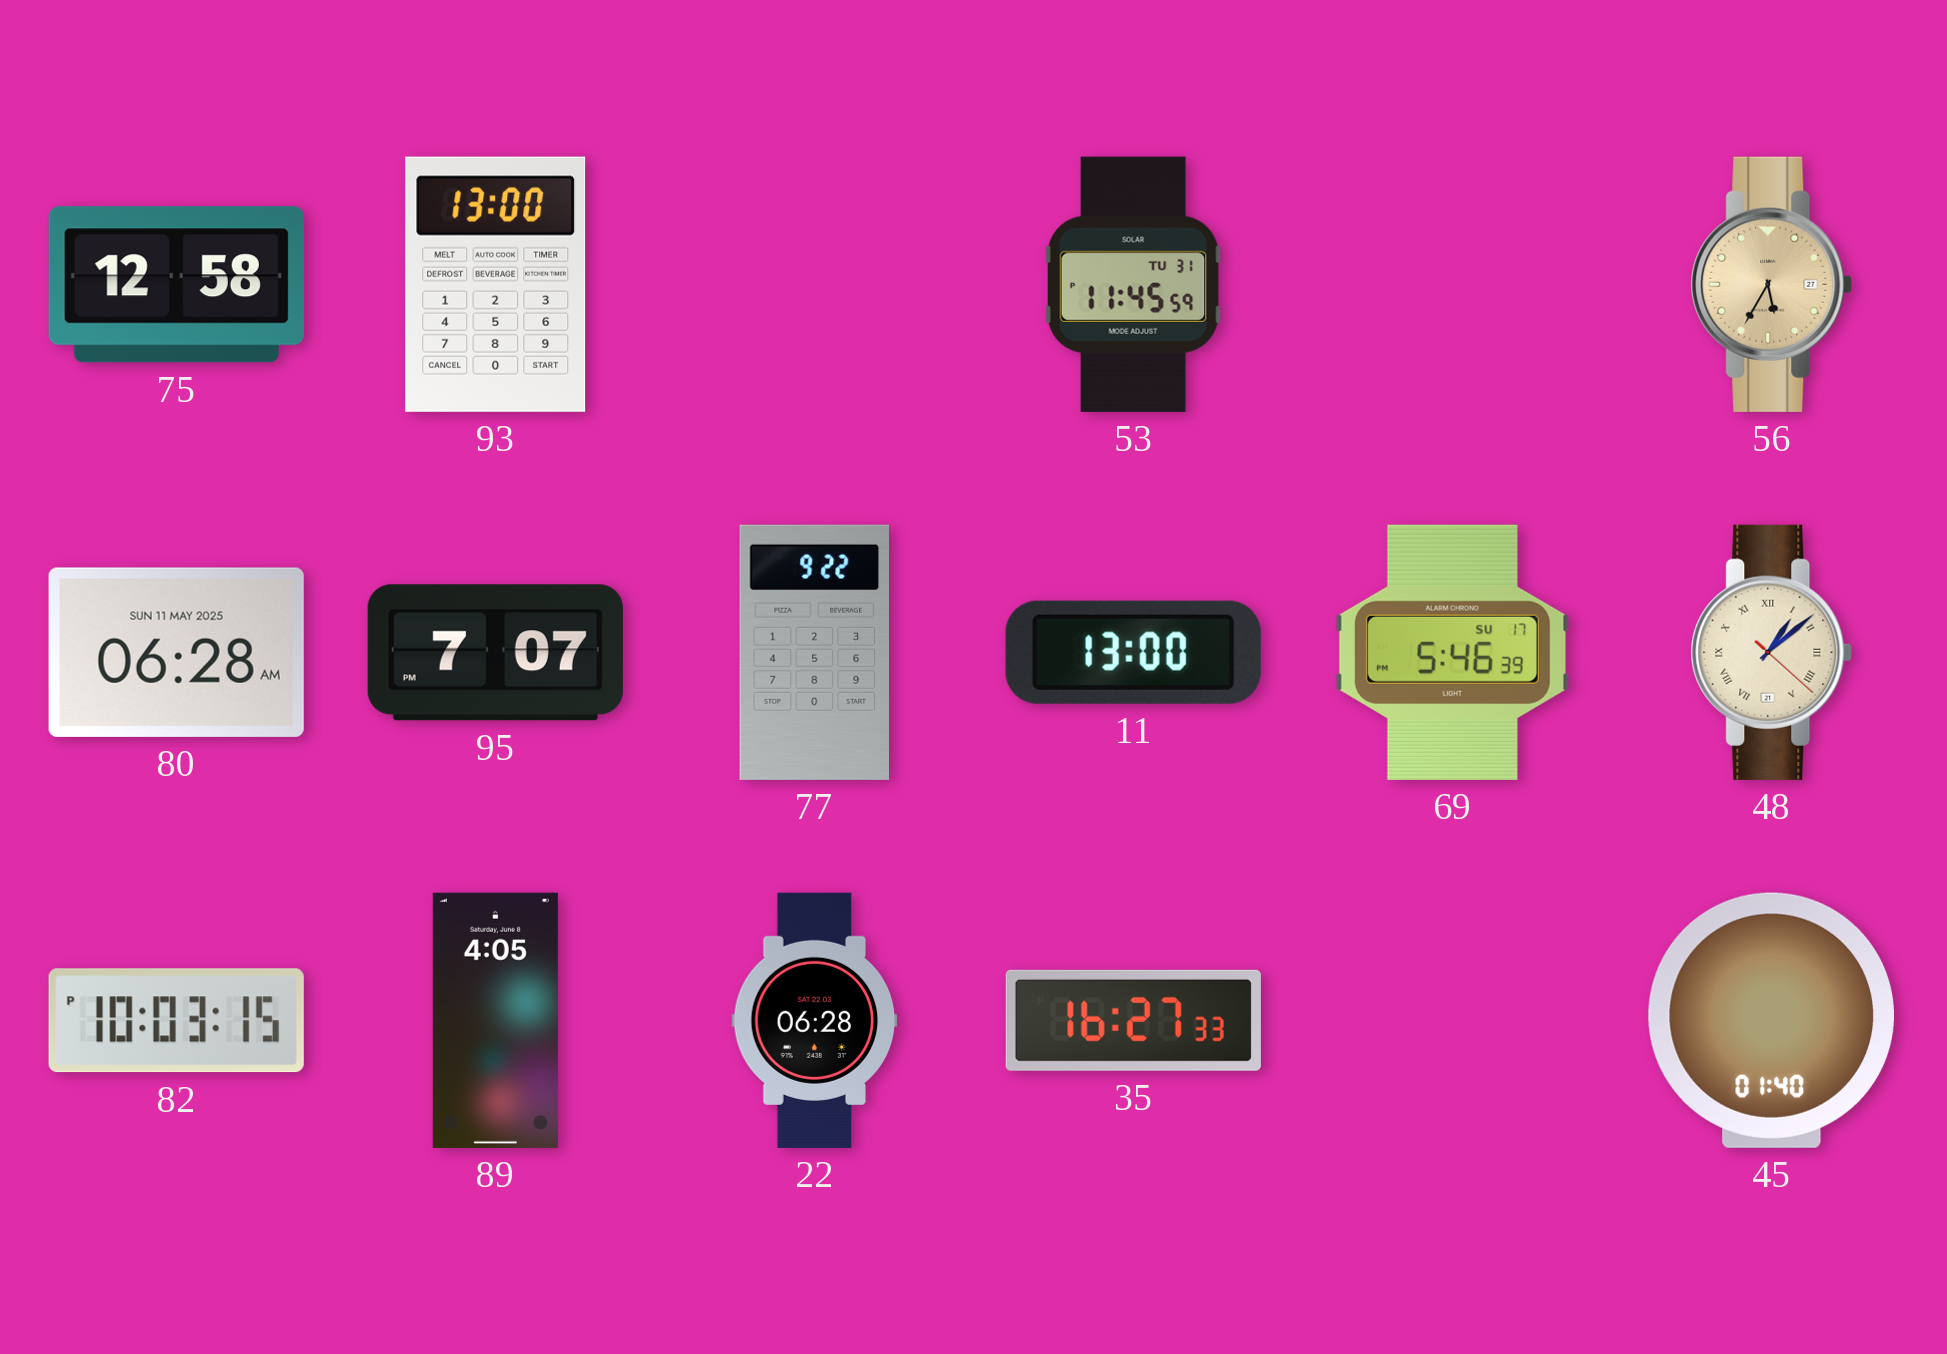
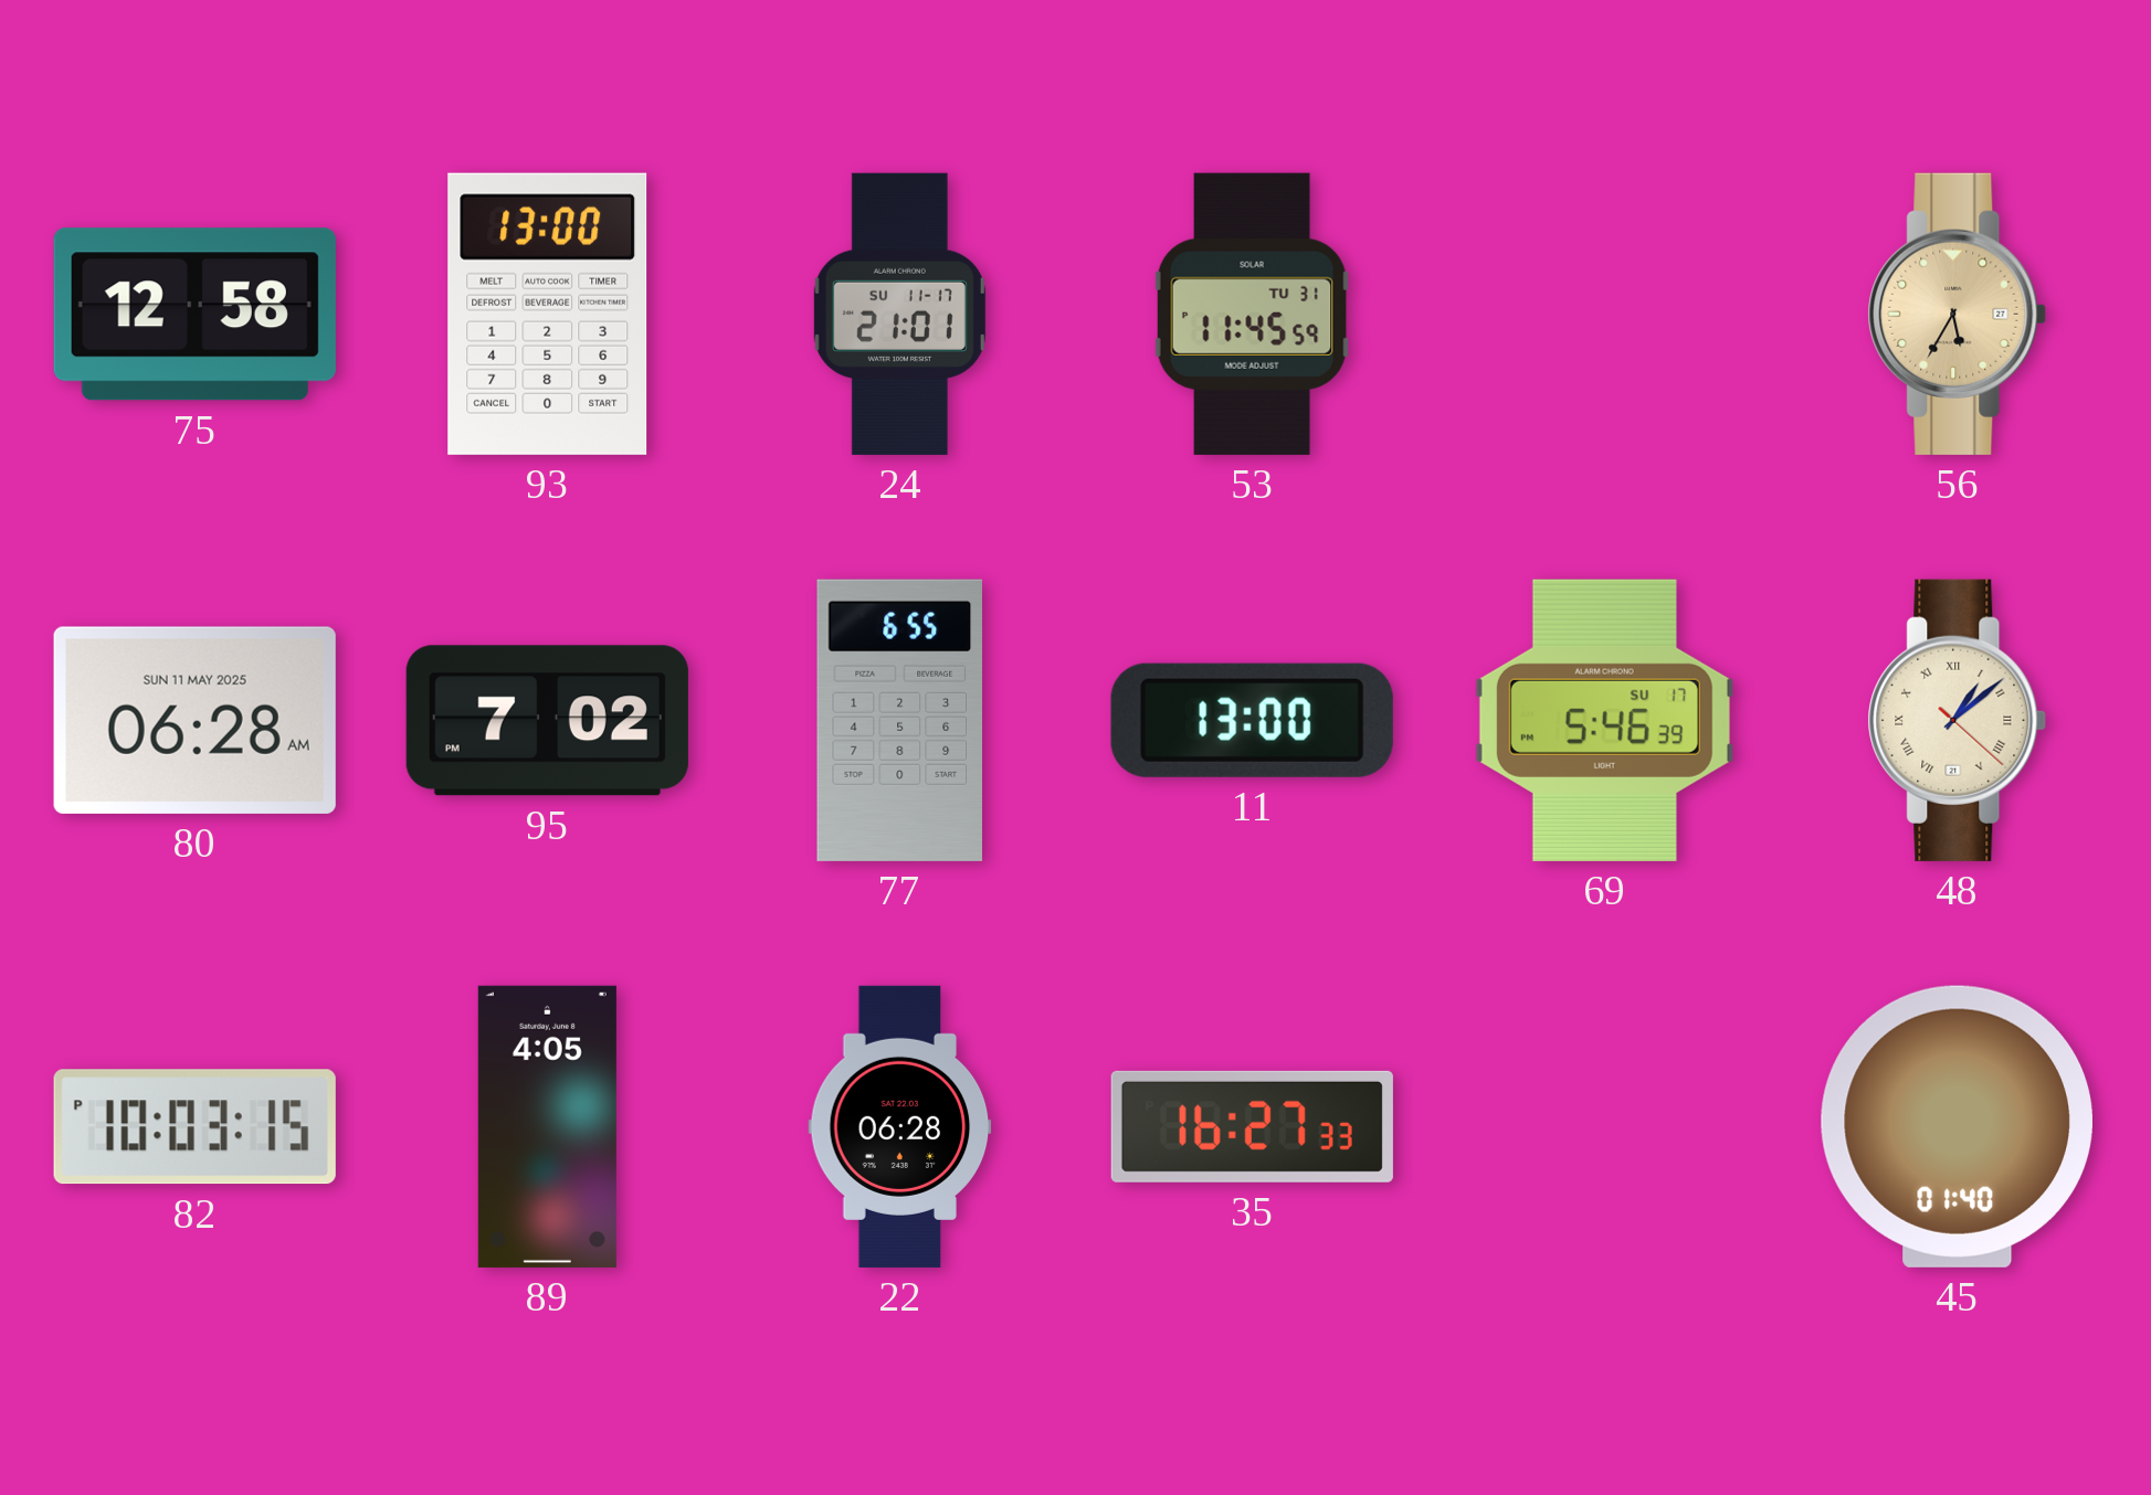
24: none -> 21:01
95: 7:07 -> 7:02
77: 9:22 -> 6:55
